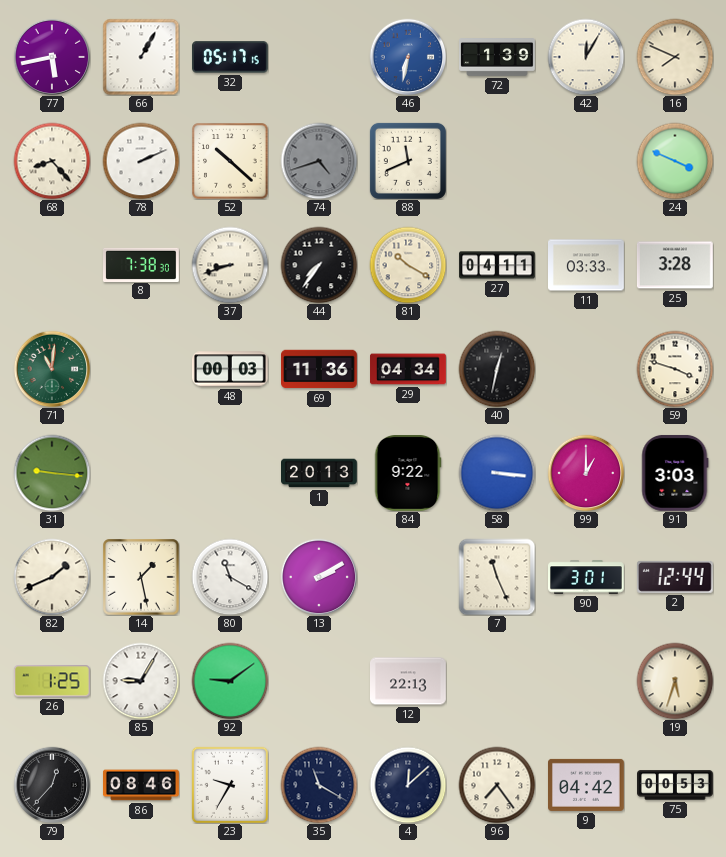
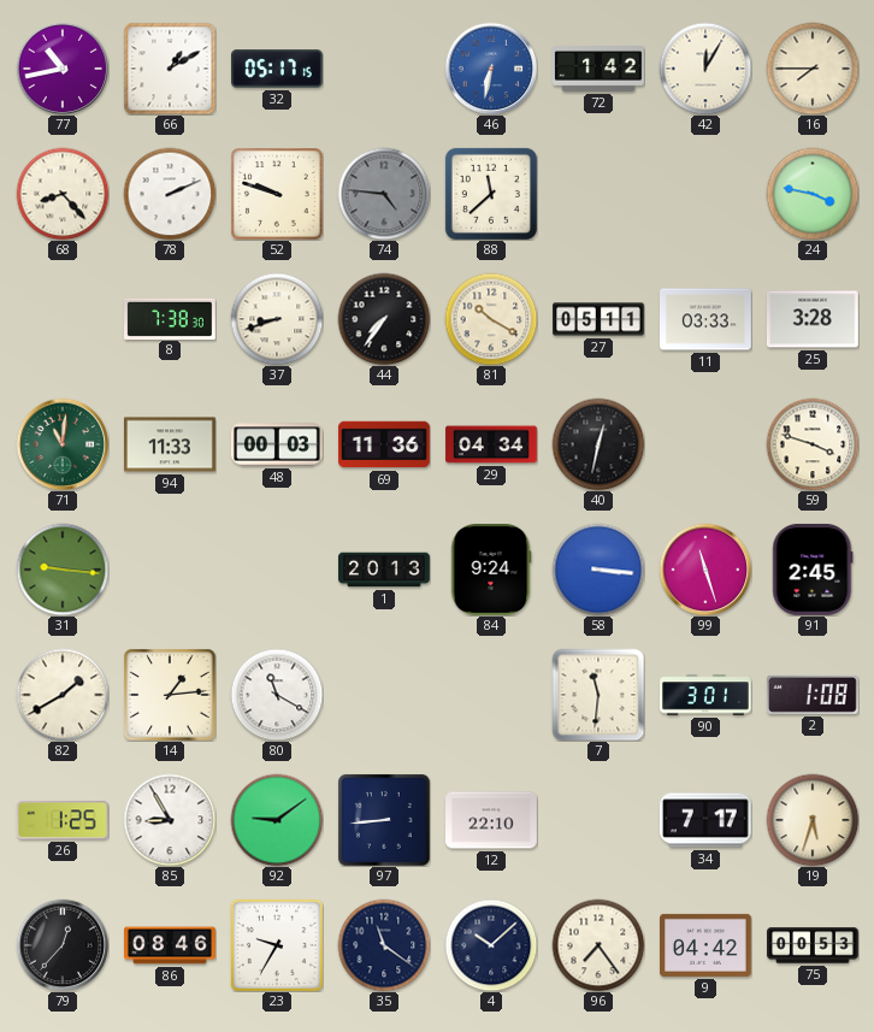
77: 5:43 -> 10:43
66: 1:05 -> 1:10
72: 1:39 -> 1:42
16: 7:49 -> 7:45
52: 10:22 -> 9:48
74: 4:42 -> 4:46
88: 11:41 -> 11:38
24: 3:49 -> 3:47
27: 04:11 -> 05:11
94: none -> 11:33
84: 9:22 -> 9:24
99: 1:00 -> 11:27
91: 3:03 -> 2:45
82: 1:41 -> 1:40
14: 1:28 -> 1:14
13: 2:10 -> none
7: 11:26 -> 11:31
2: 12:44 -> 1:08
85: 9:05 -> 8:55
97: none -> 8:44
12: 22:13 -> 22:10
34: none -> 7:17
35: 11:20 -> 11:21
4: 12:08 -> 10:08
